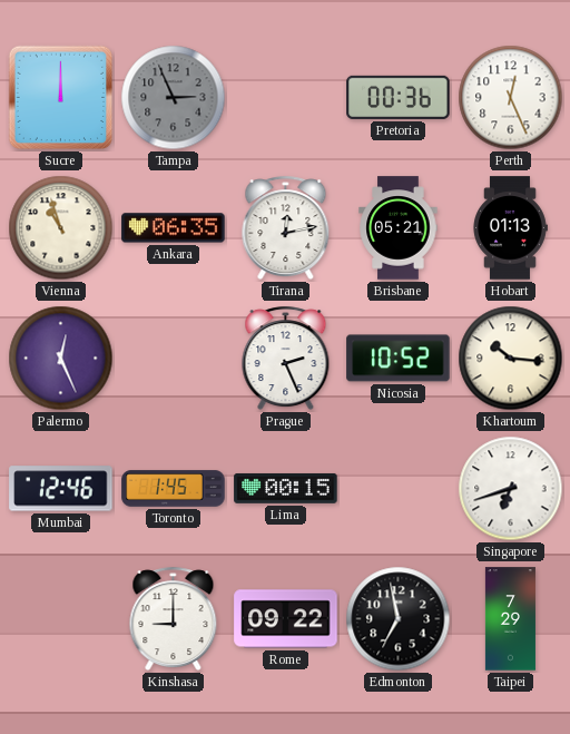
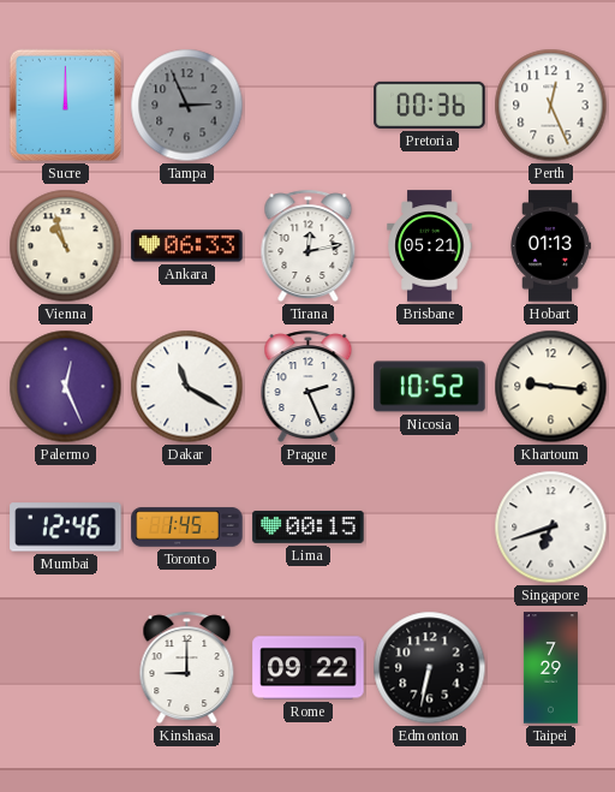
Ankara: 06:35 -> 06:33
Dakar: none -> 11:20
Khartoum: 10:16 -> 9:16
Edmonton: 6:58 -> 6:32
